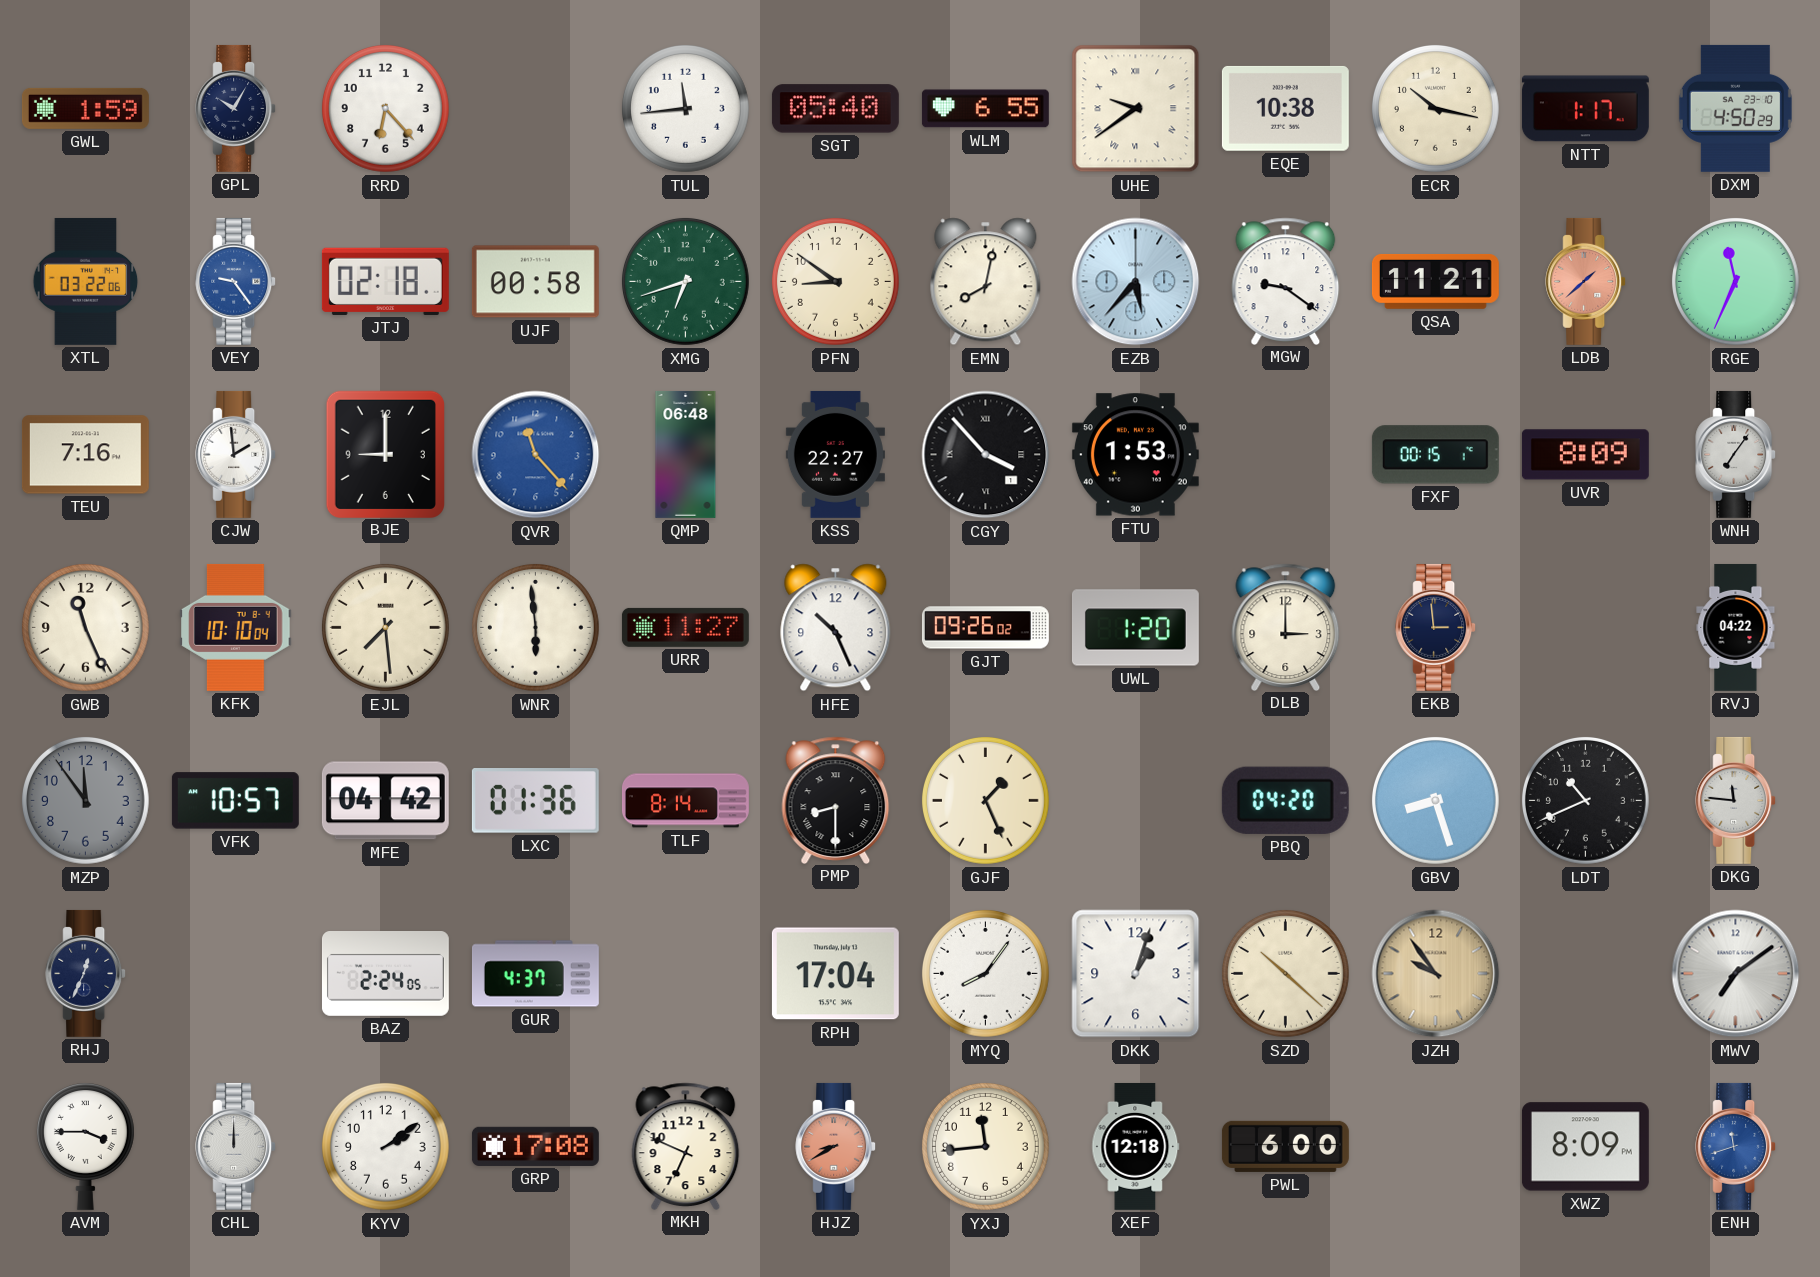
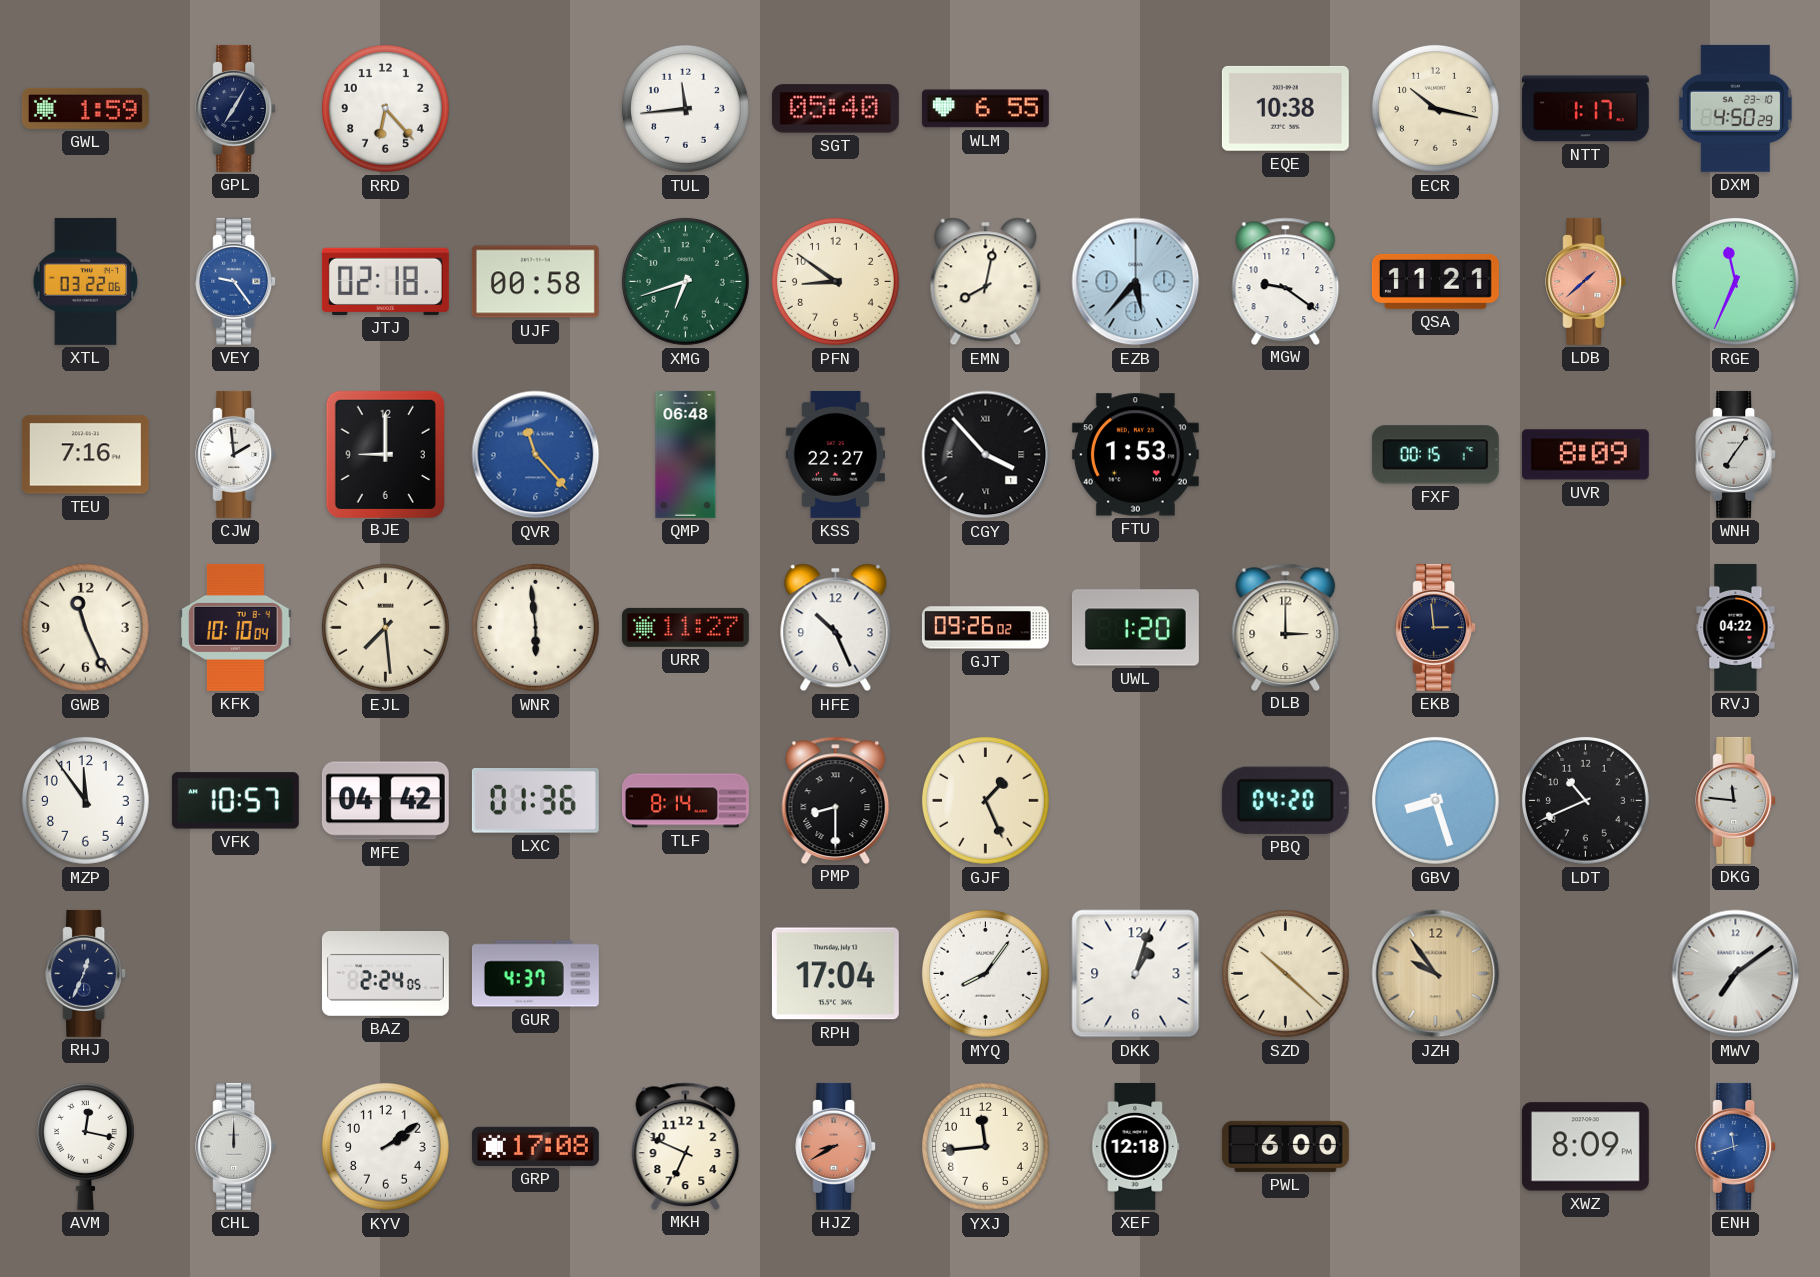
GPL: 10:05 -> 7:05
UHE: 9:39 -> none
MZP dial: grey -> white
AVM: 3:45 -> 12:17
